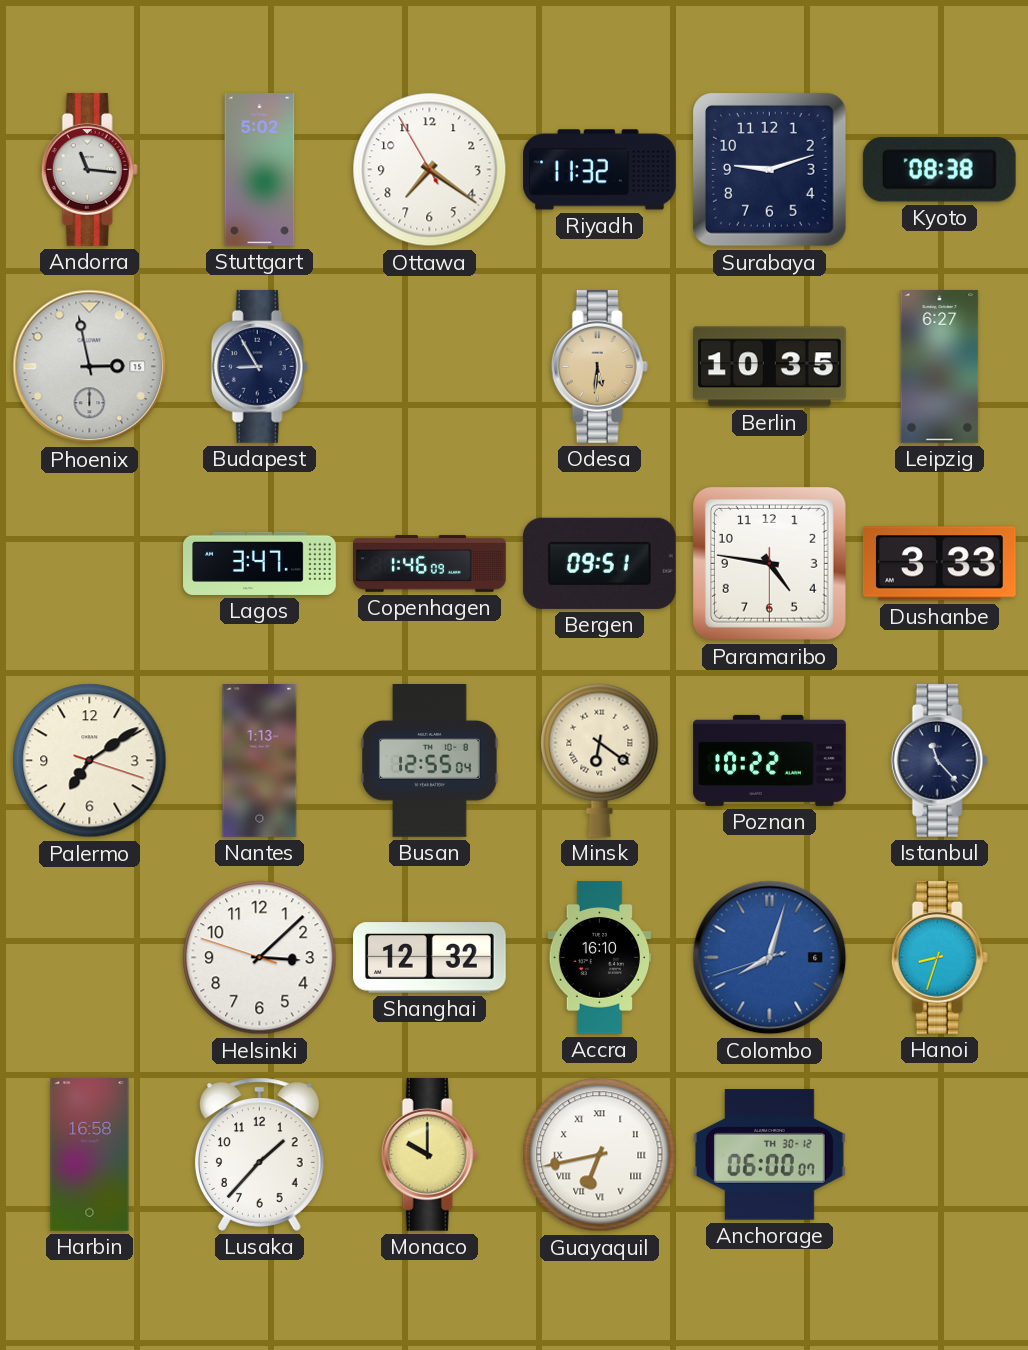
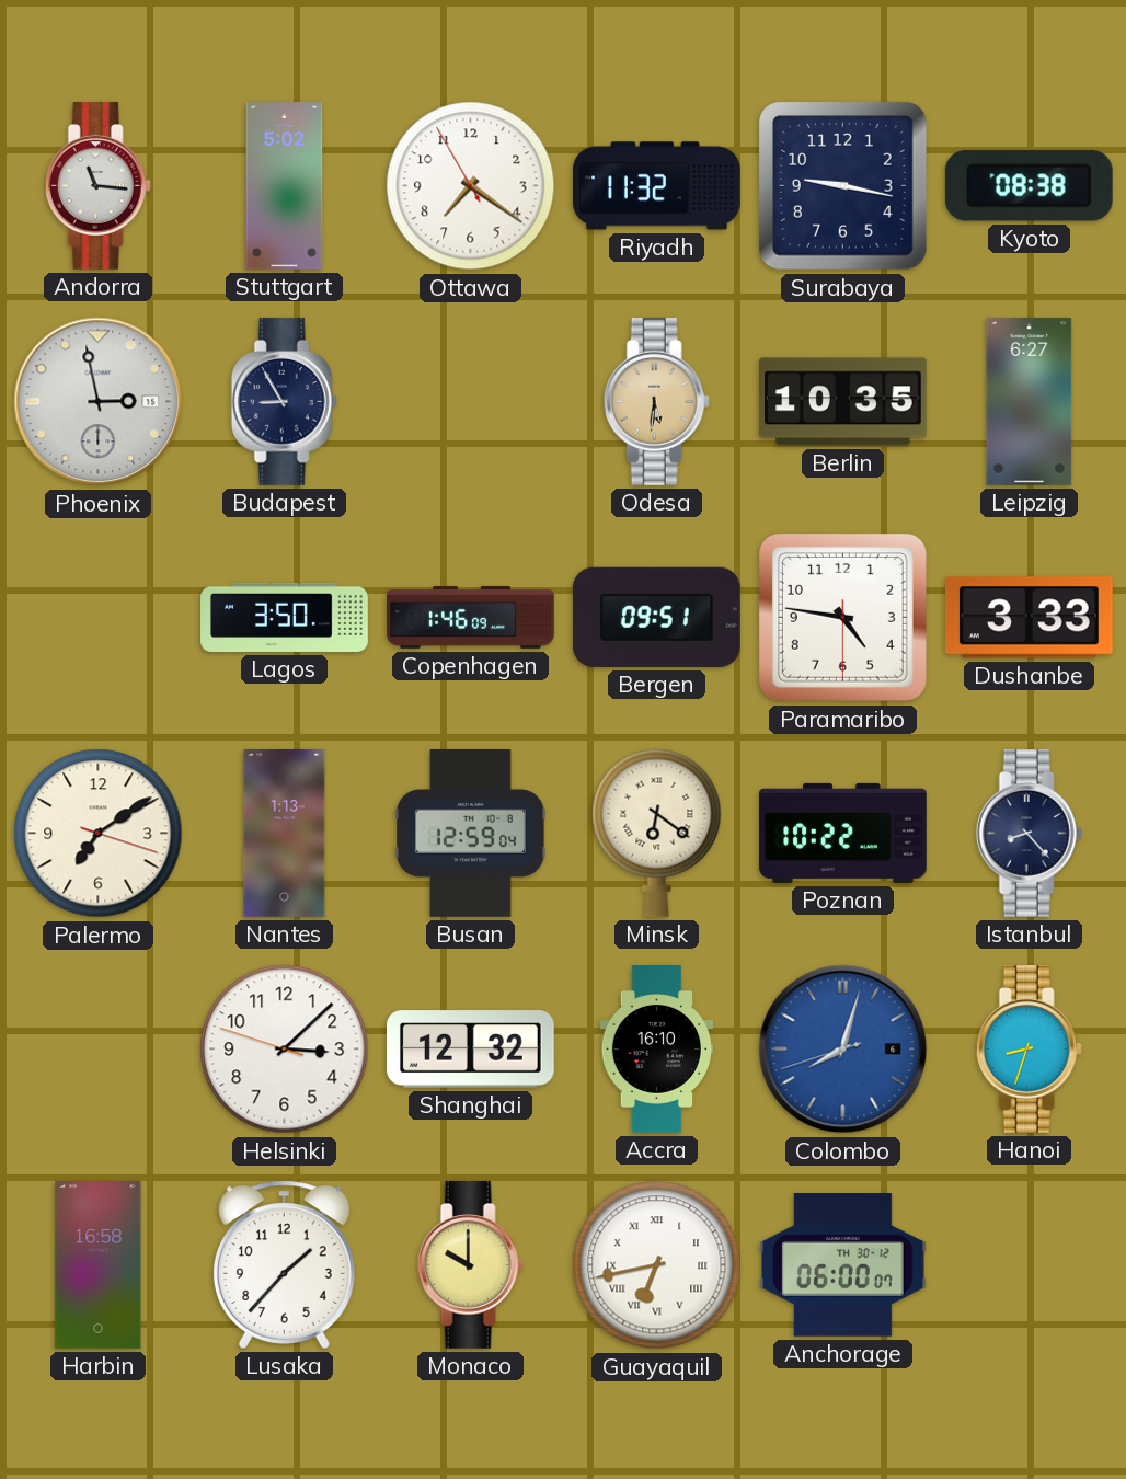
Surabaya: 9:12 -> 9:17
Lagos: 3:47 -> 3:50
Busan: 12:55 -> 12:59
Istanbul: 11:23 -> 8:23
